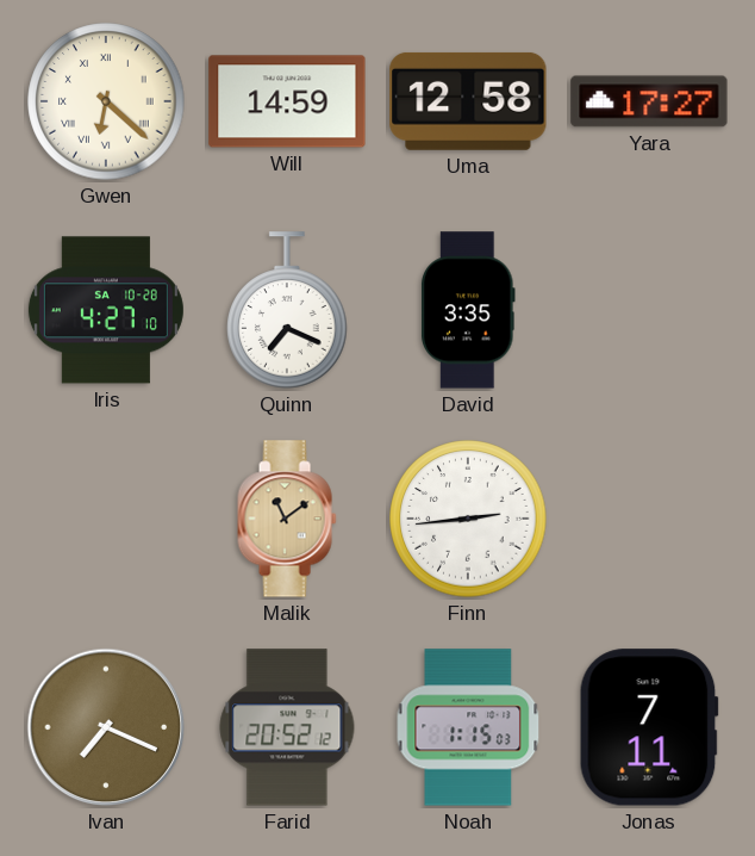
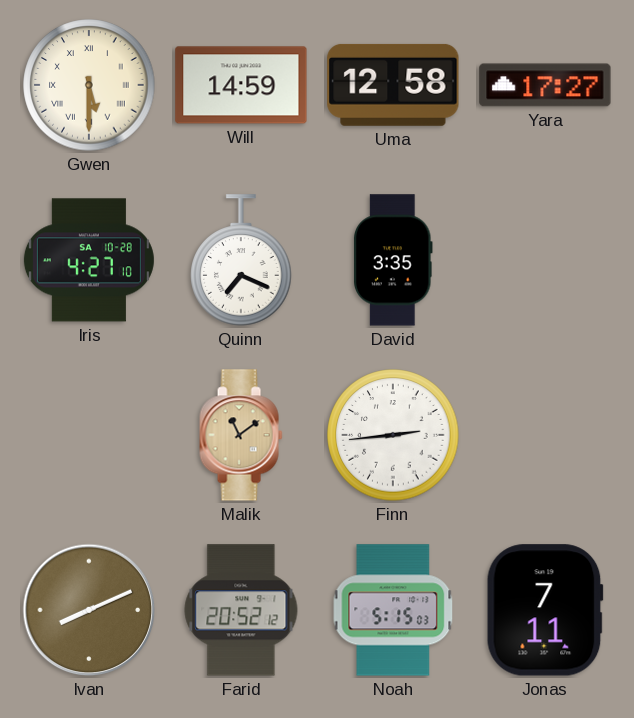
Gwen: 6:22 -> 5:30
Ivan: 7:19 -> 8:11
Noah: 1:15 -> 5:15
